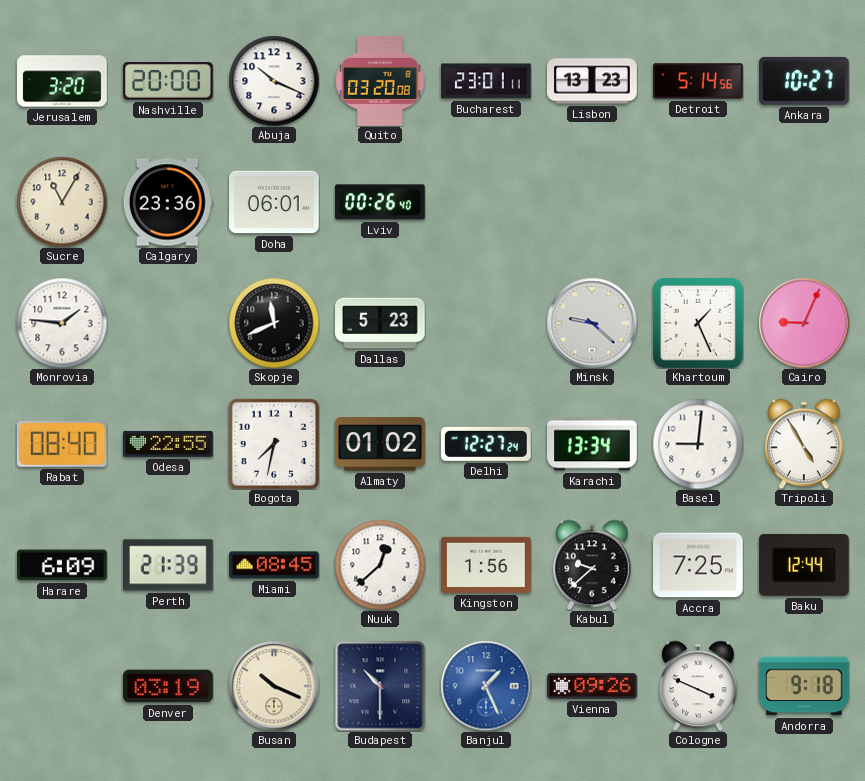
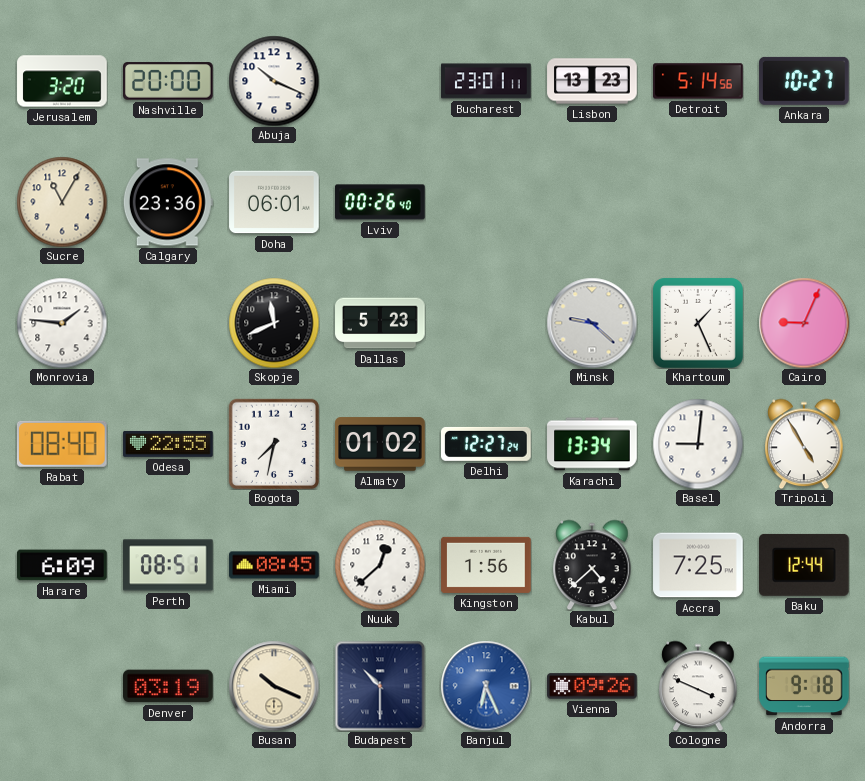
Quito: 03:20 -> none
Perth: 21:39 -> 08:51
Kabul: 9:38 -> 4:38
Banjul: 1:26 -> 6:26
